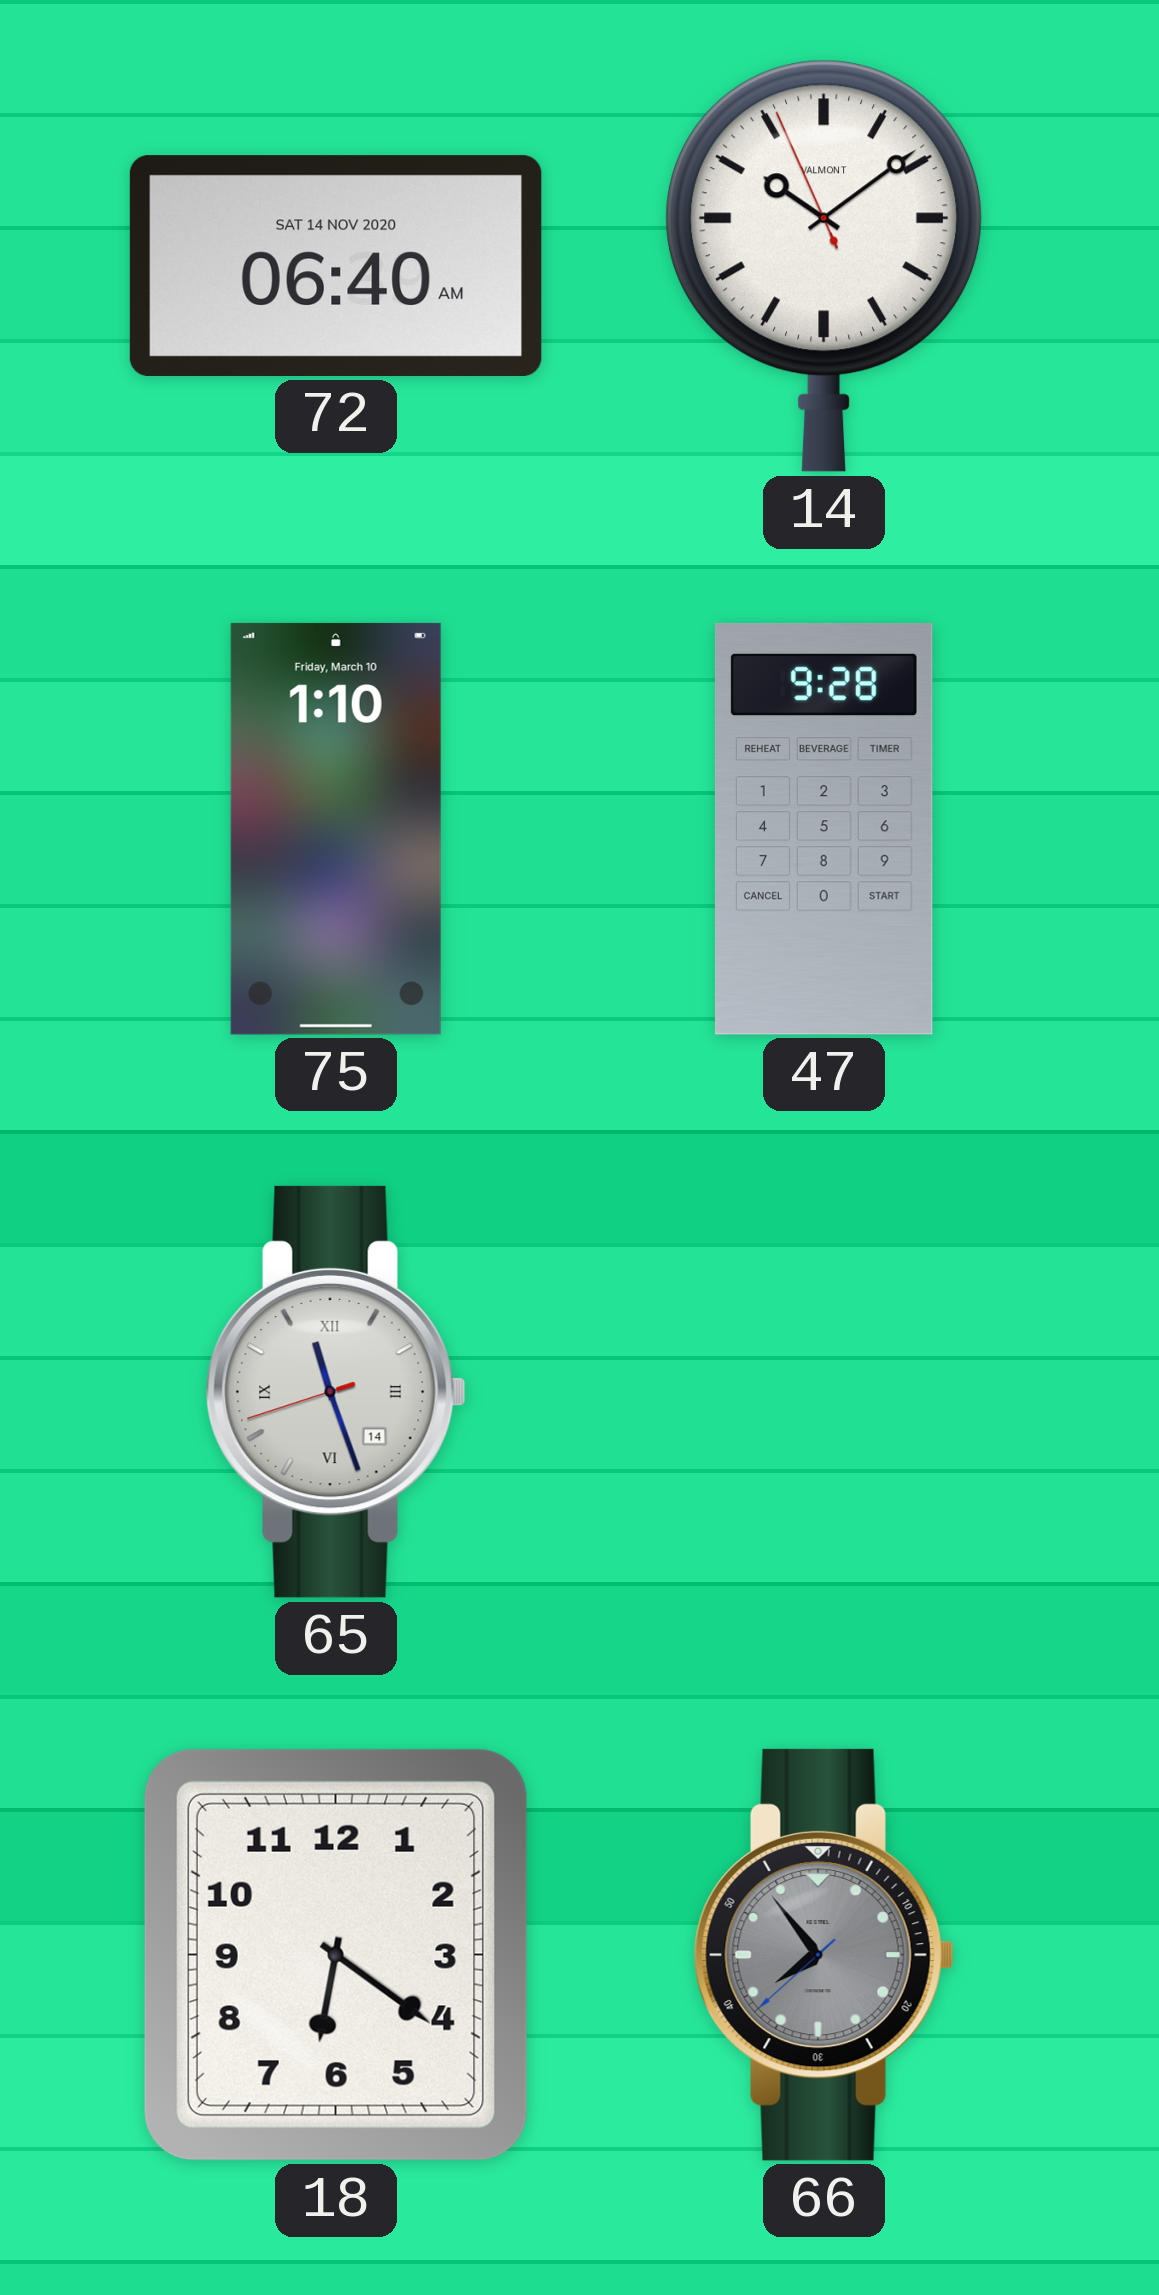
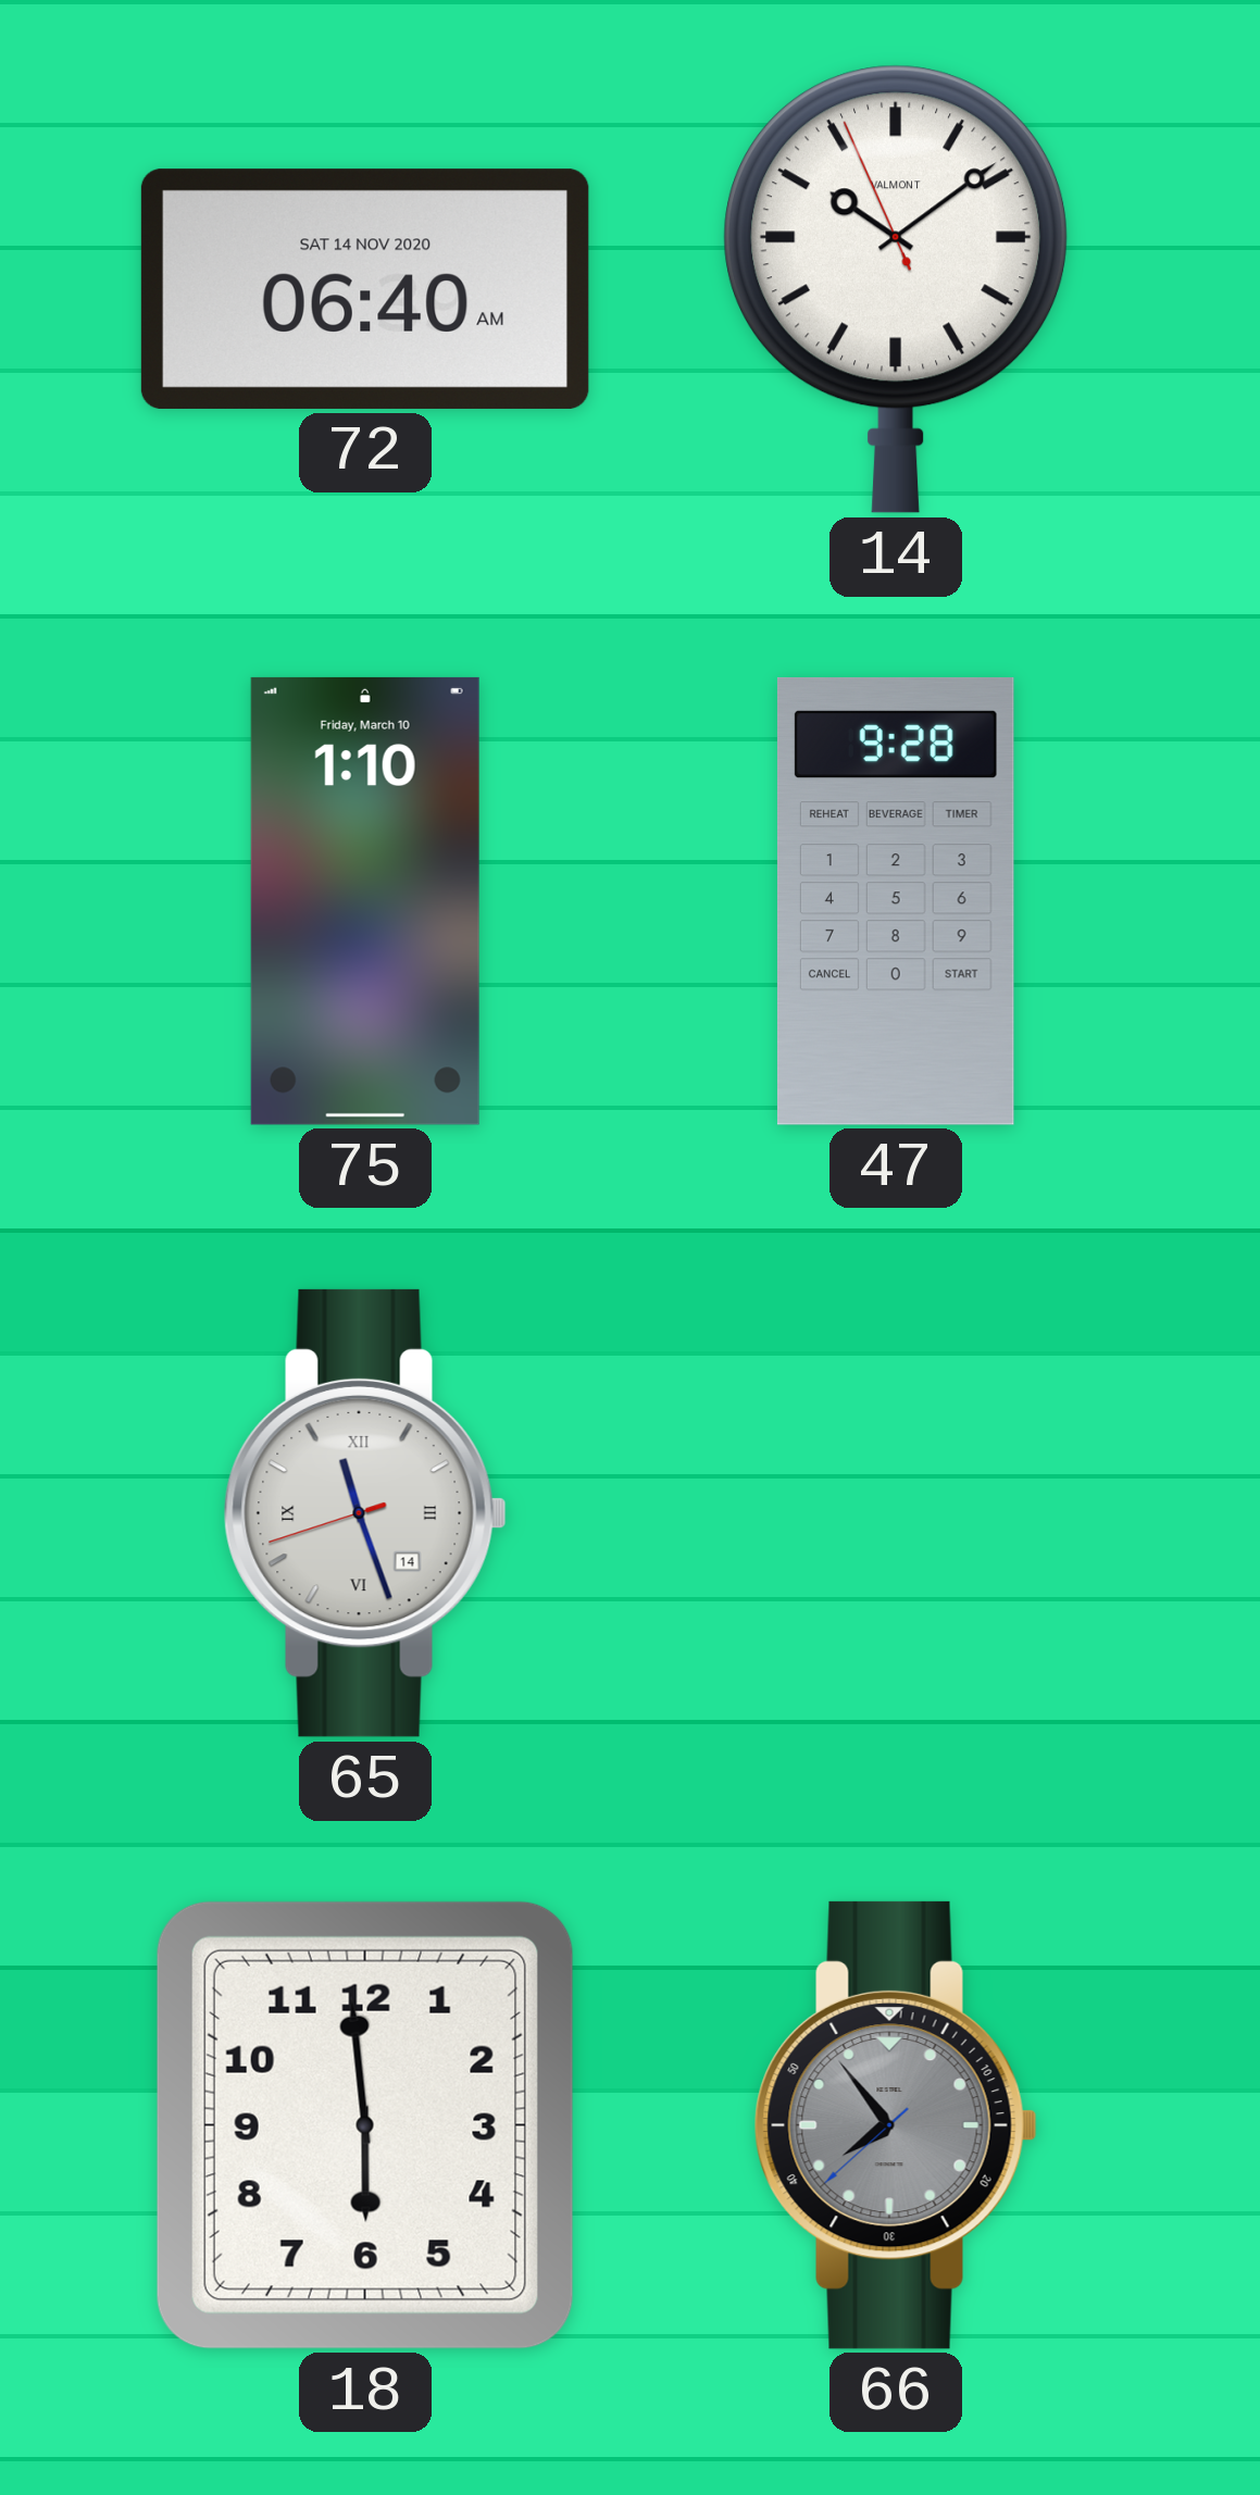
18: 6:21 -> 5:59
